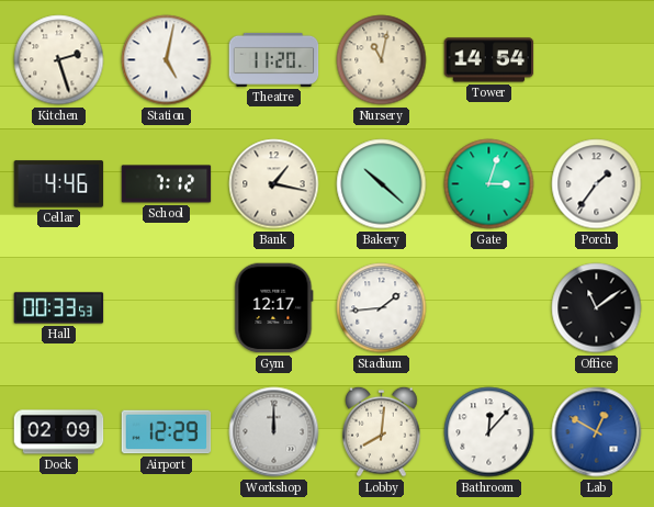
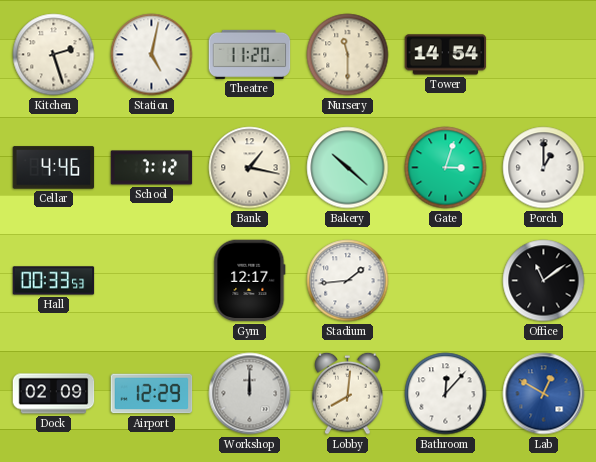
Nursery: 11:02 -> 11:30
Porch: 1:36 -> 1:00
